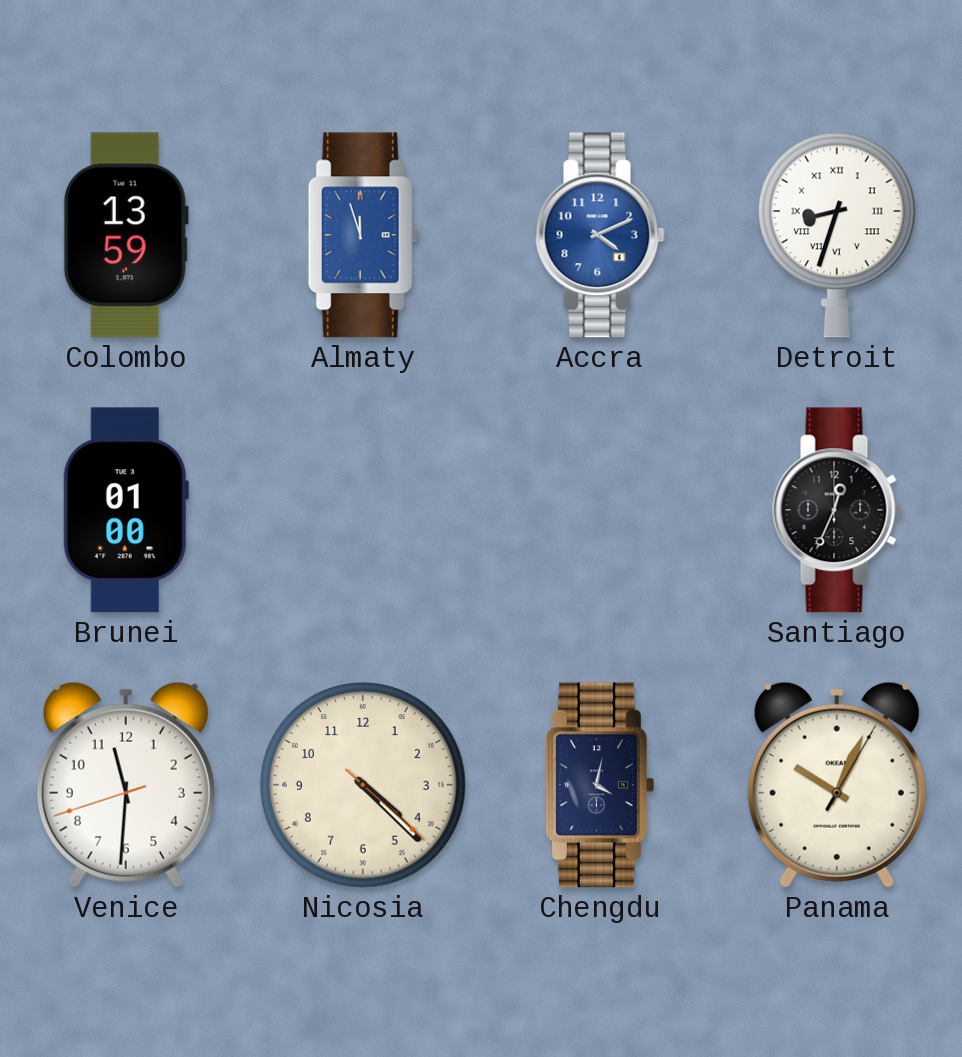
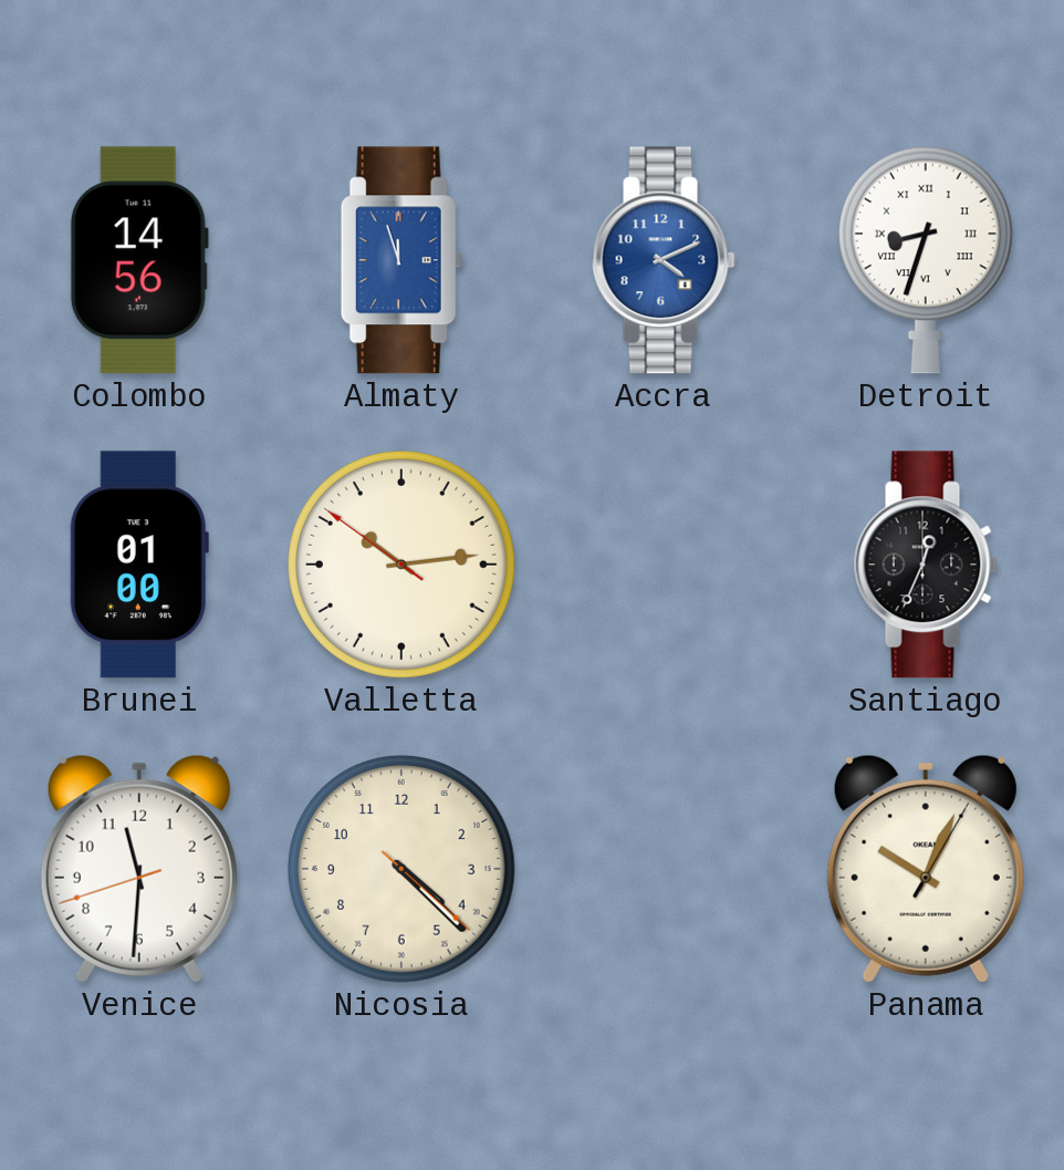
Colombo: 13:59 -> 14:56
Valletta: none -> 10:13
Chengdu: 4:02 -> none
